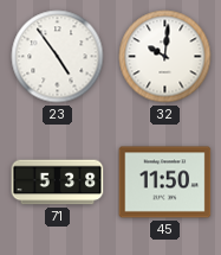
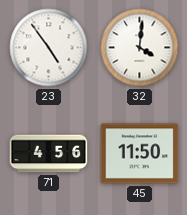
32: 10:01 -> 4:01
71: 5:38 -> 4:56
